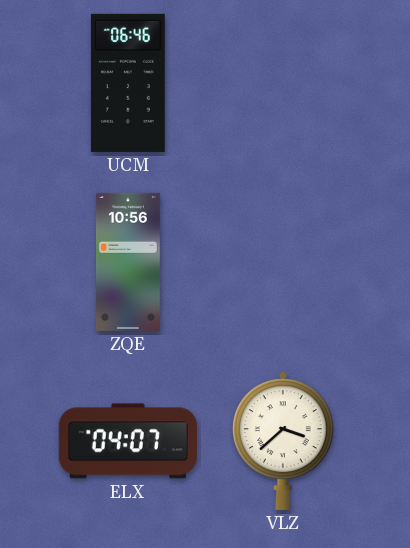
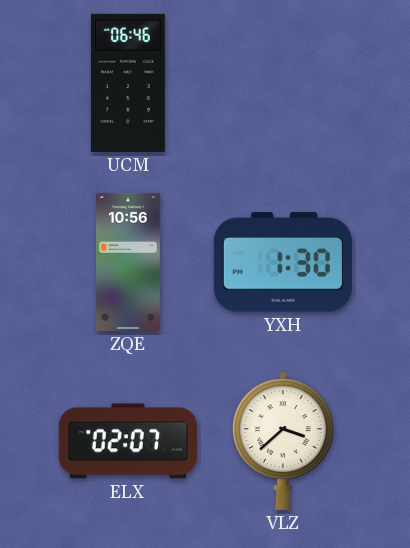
YXH: none -> 1:30
ELX: 04:07 -> 02:07
